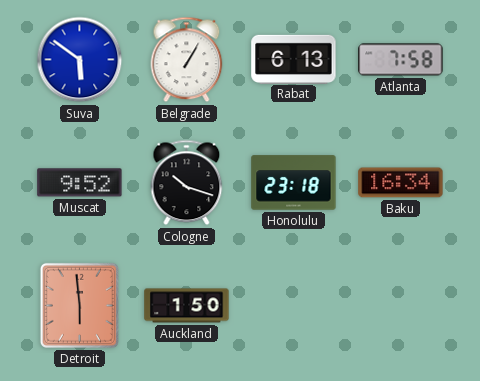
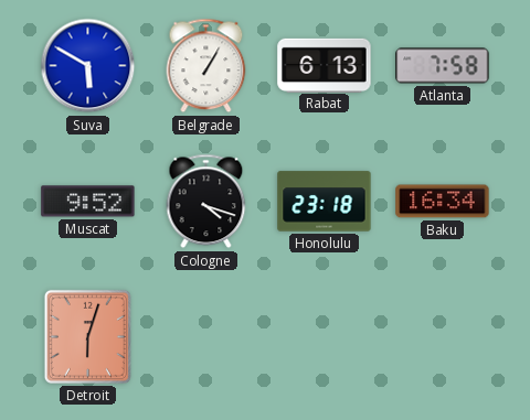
Suva: 5:51 -> 5:50
Cologne: 10:18 -> 4:18
Detroit: 5:59 -> 6:03
Auckland: 1:50 -> none
